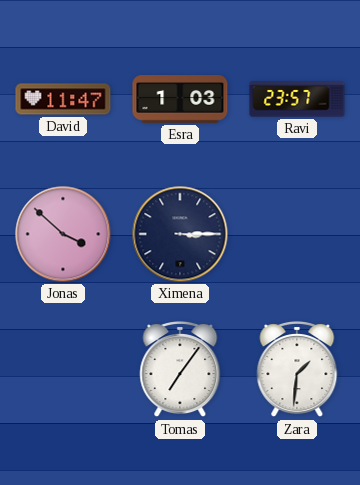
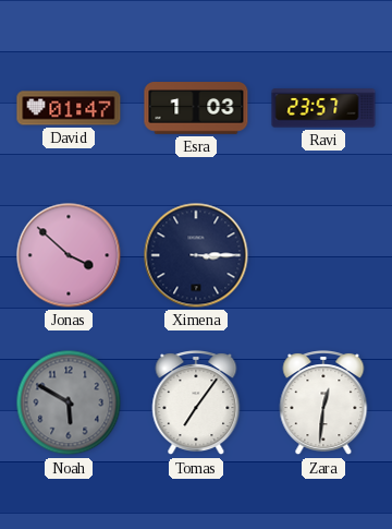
David: 11:47 -> 01:47
Noah: none -> 5:50
Zara: 1:31 -> 12:31
